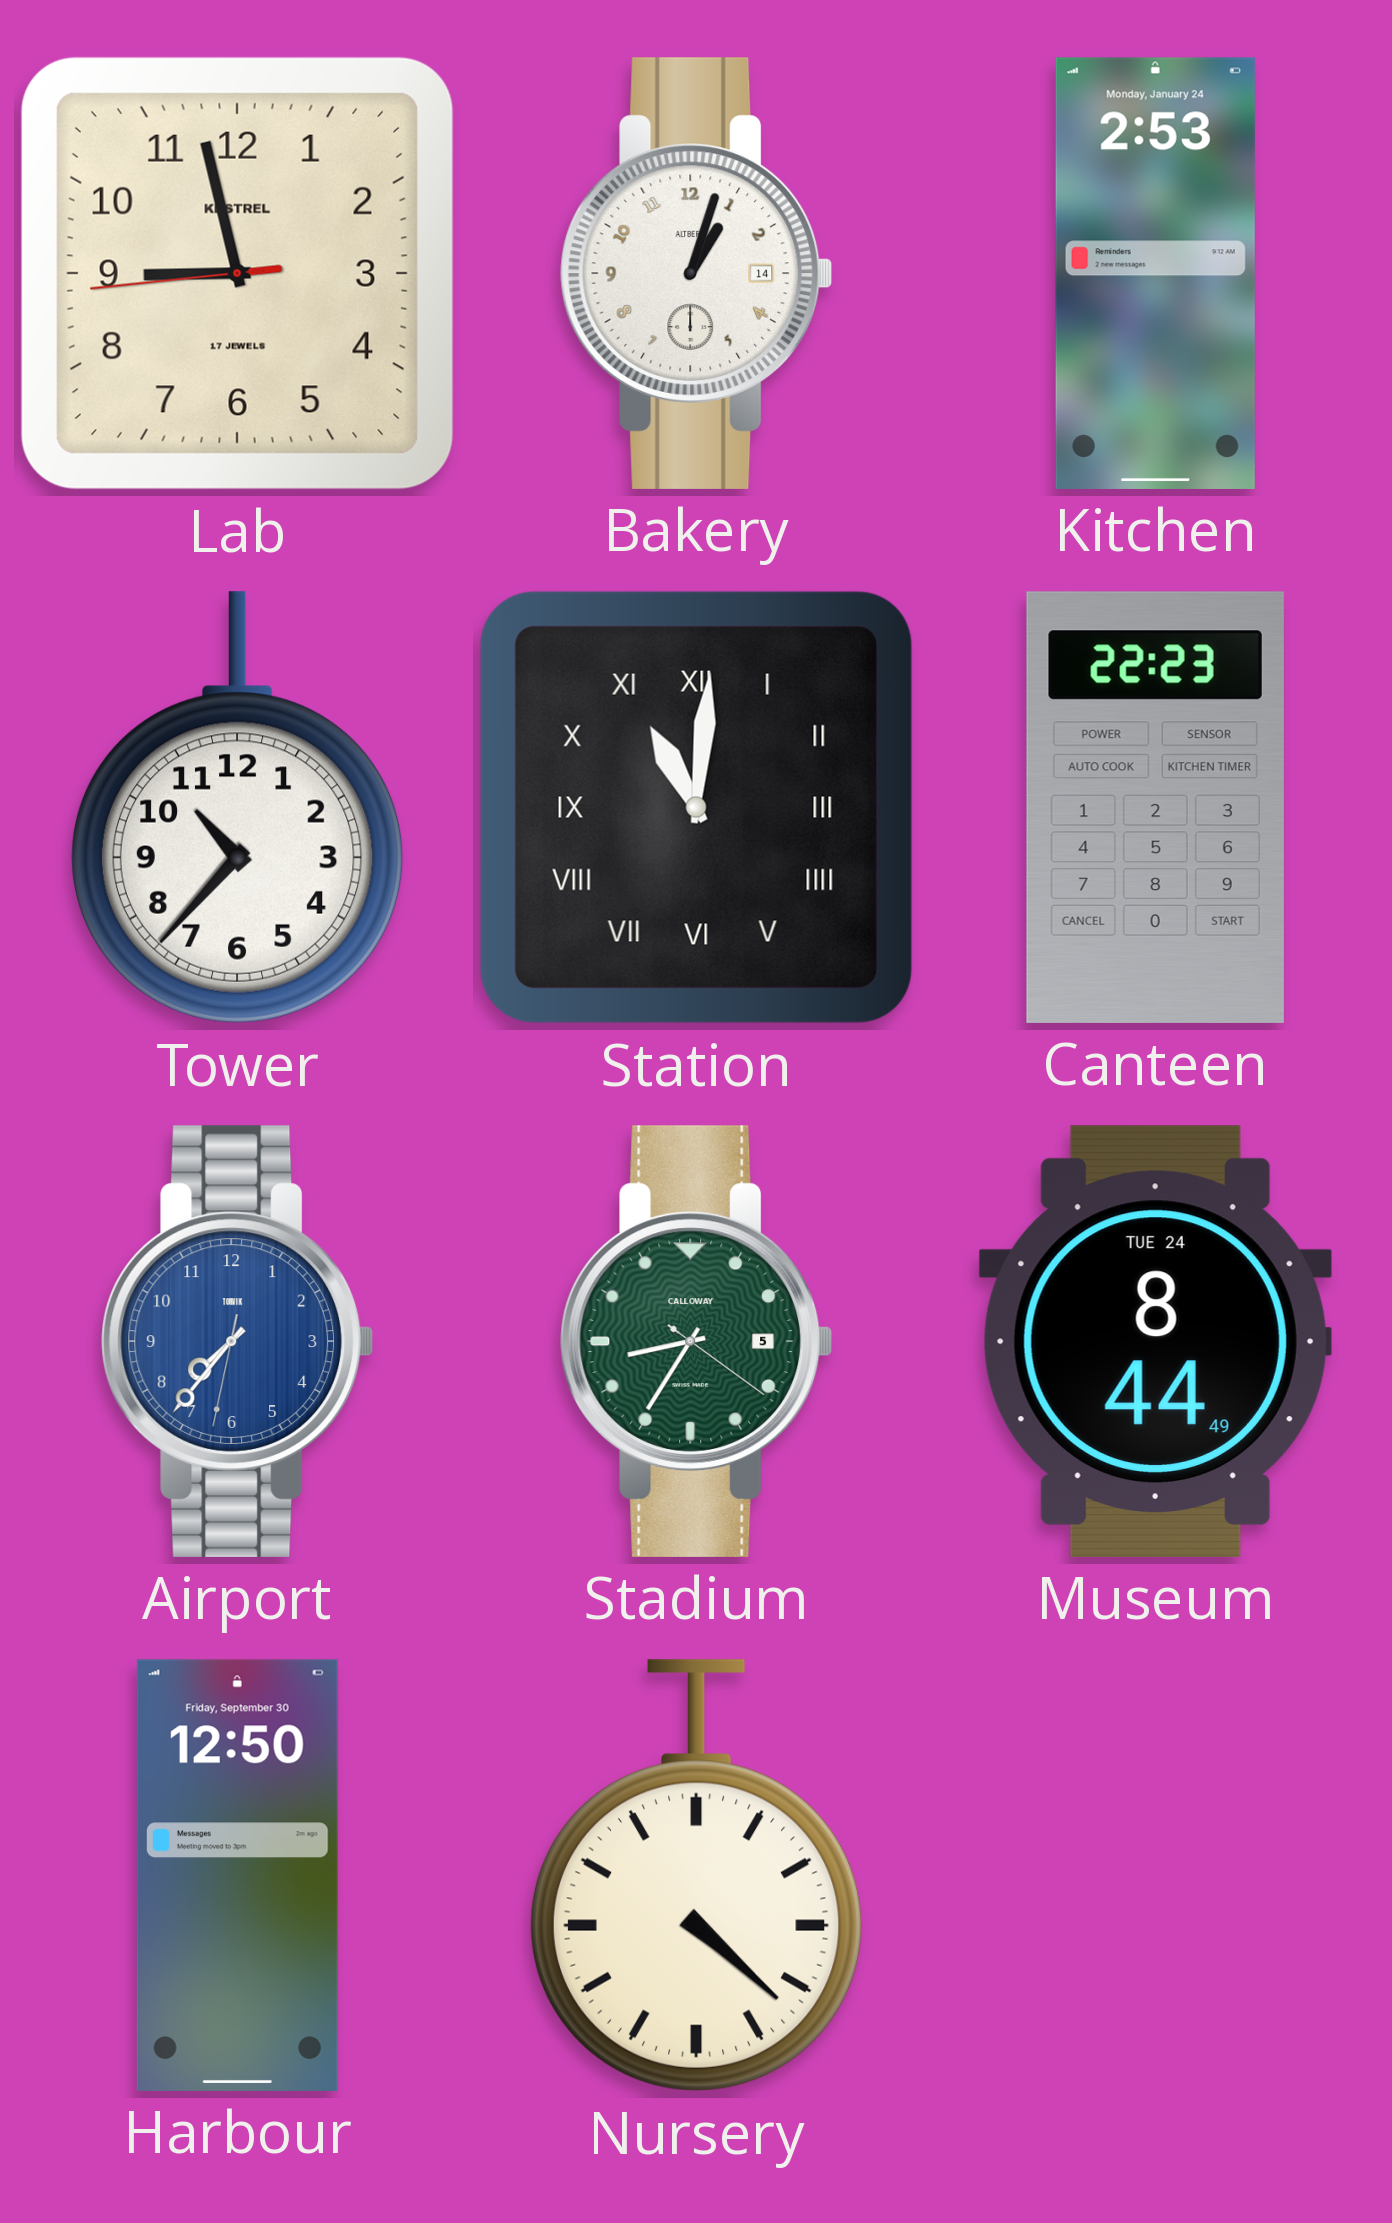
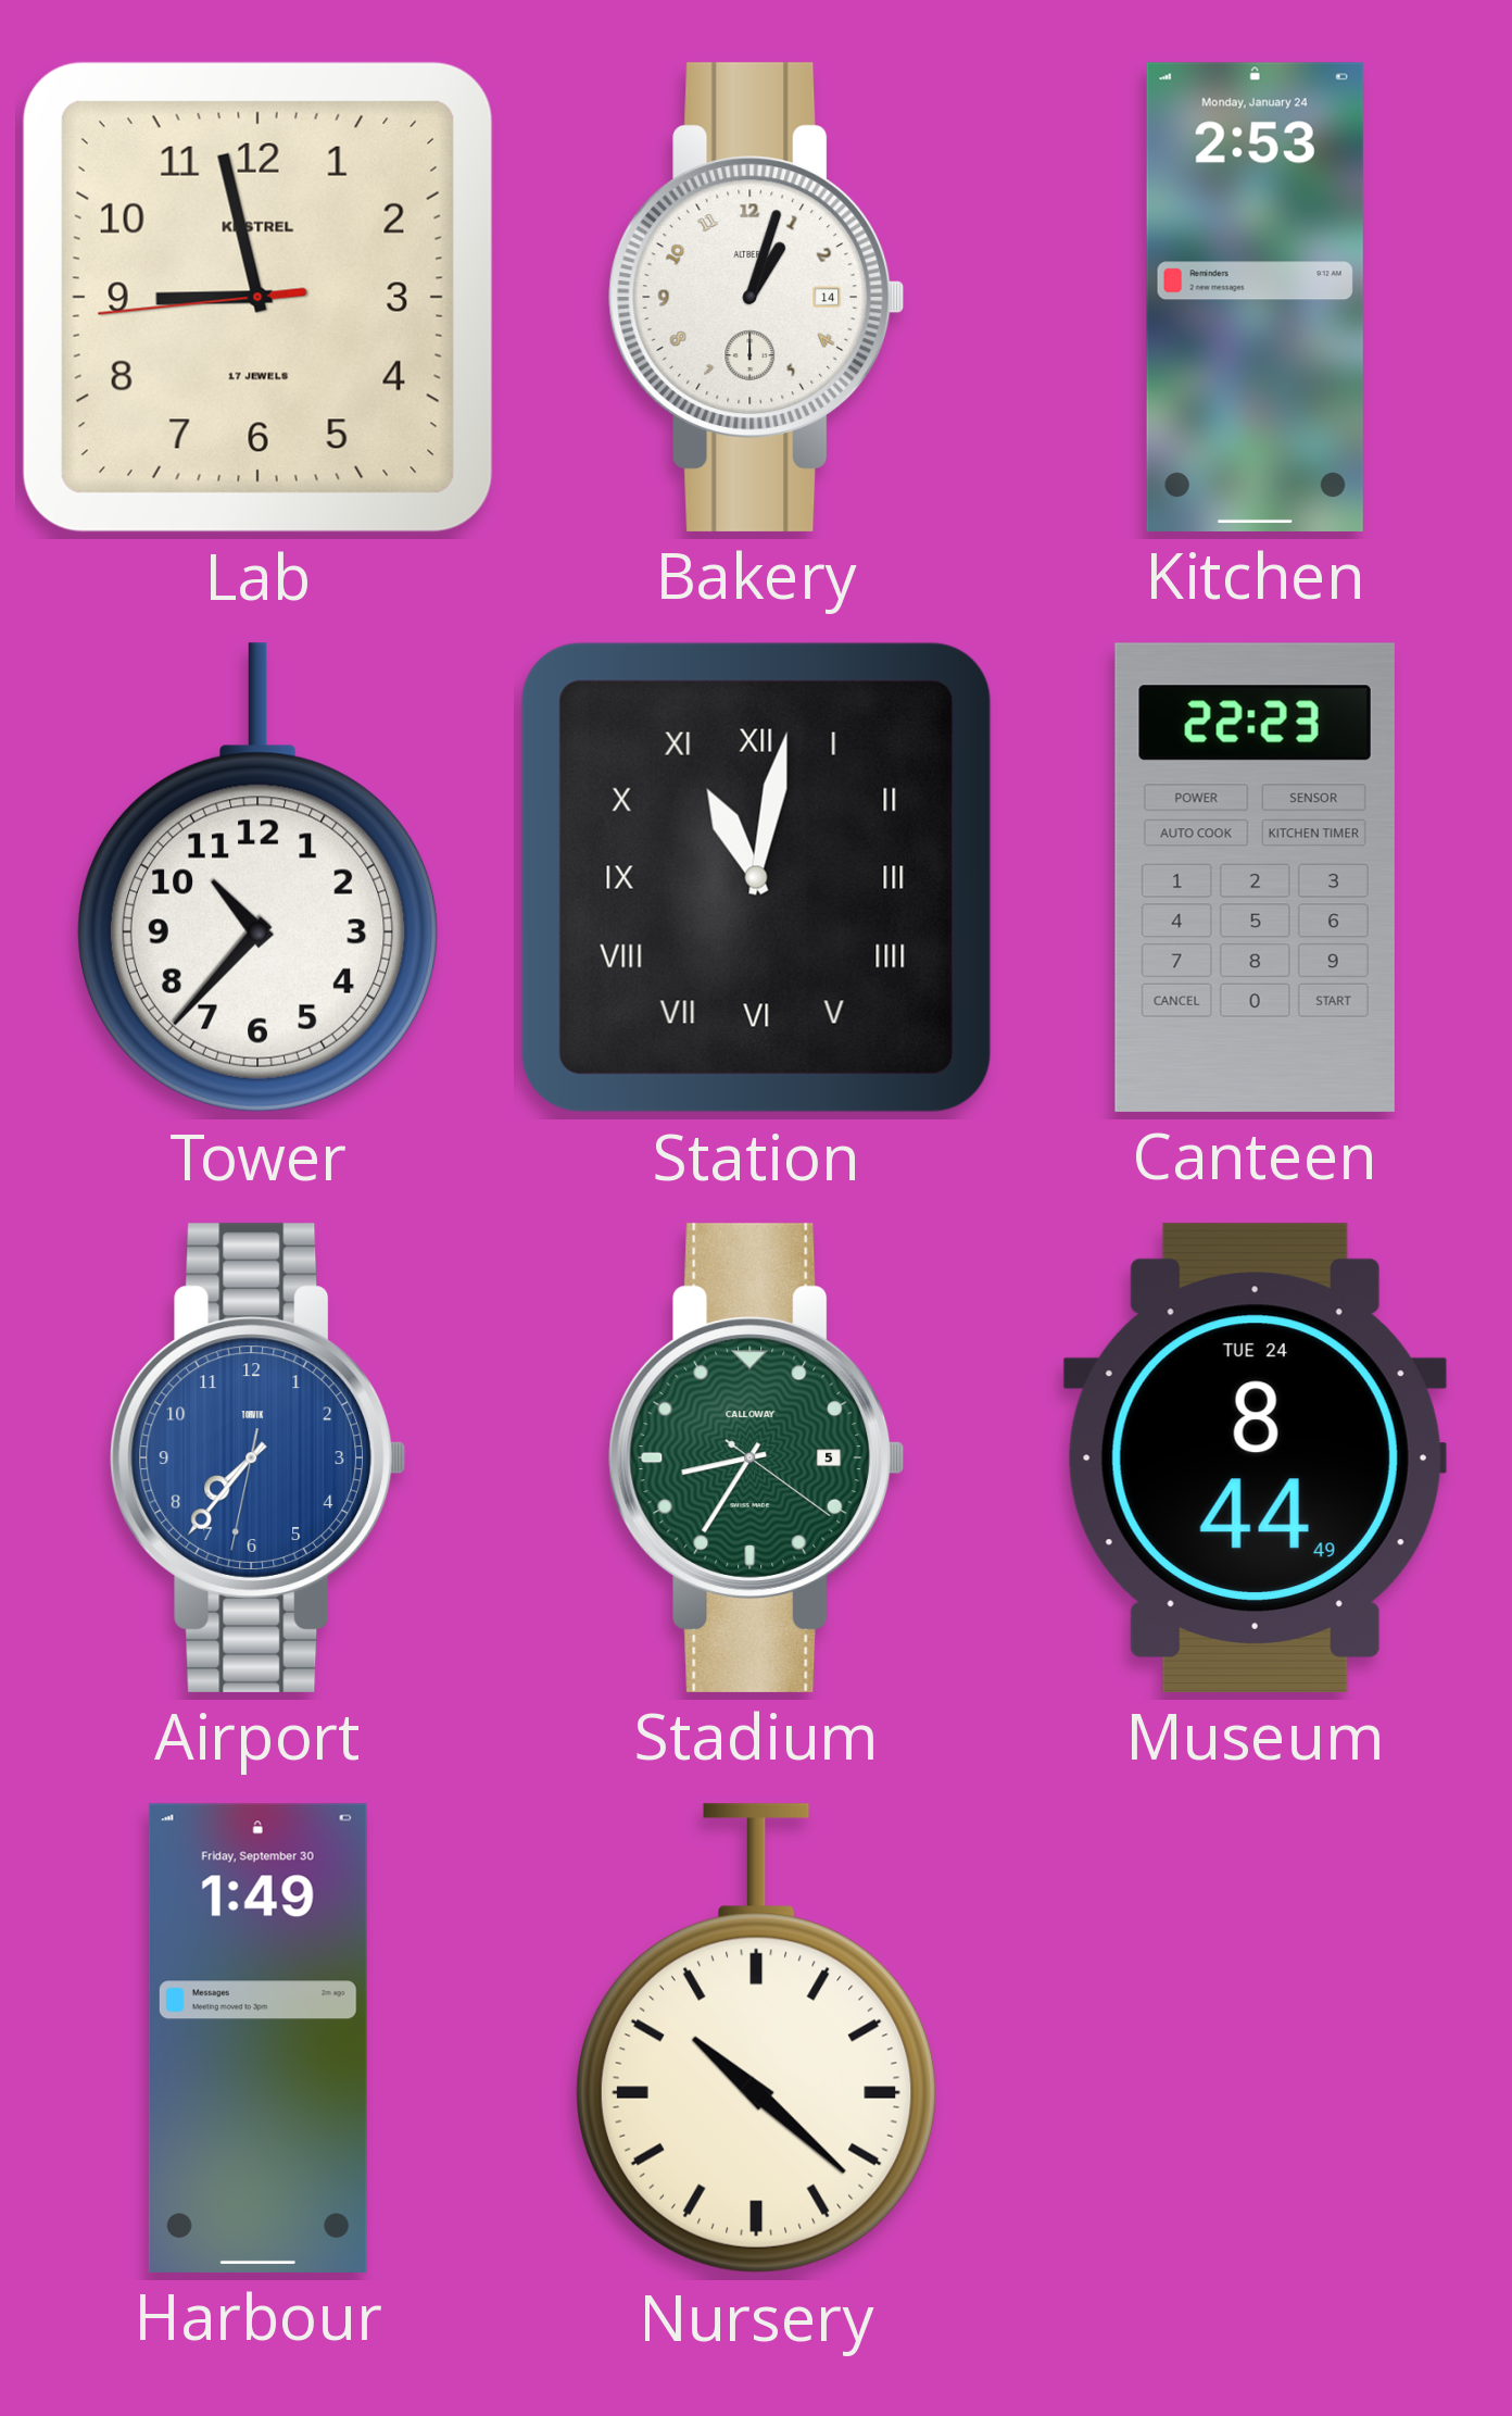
Station: 11:01 -> 11:02
Harbour: 12:50 -> 1:49
Nursery: 4:22 -> 10:22
